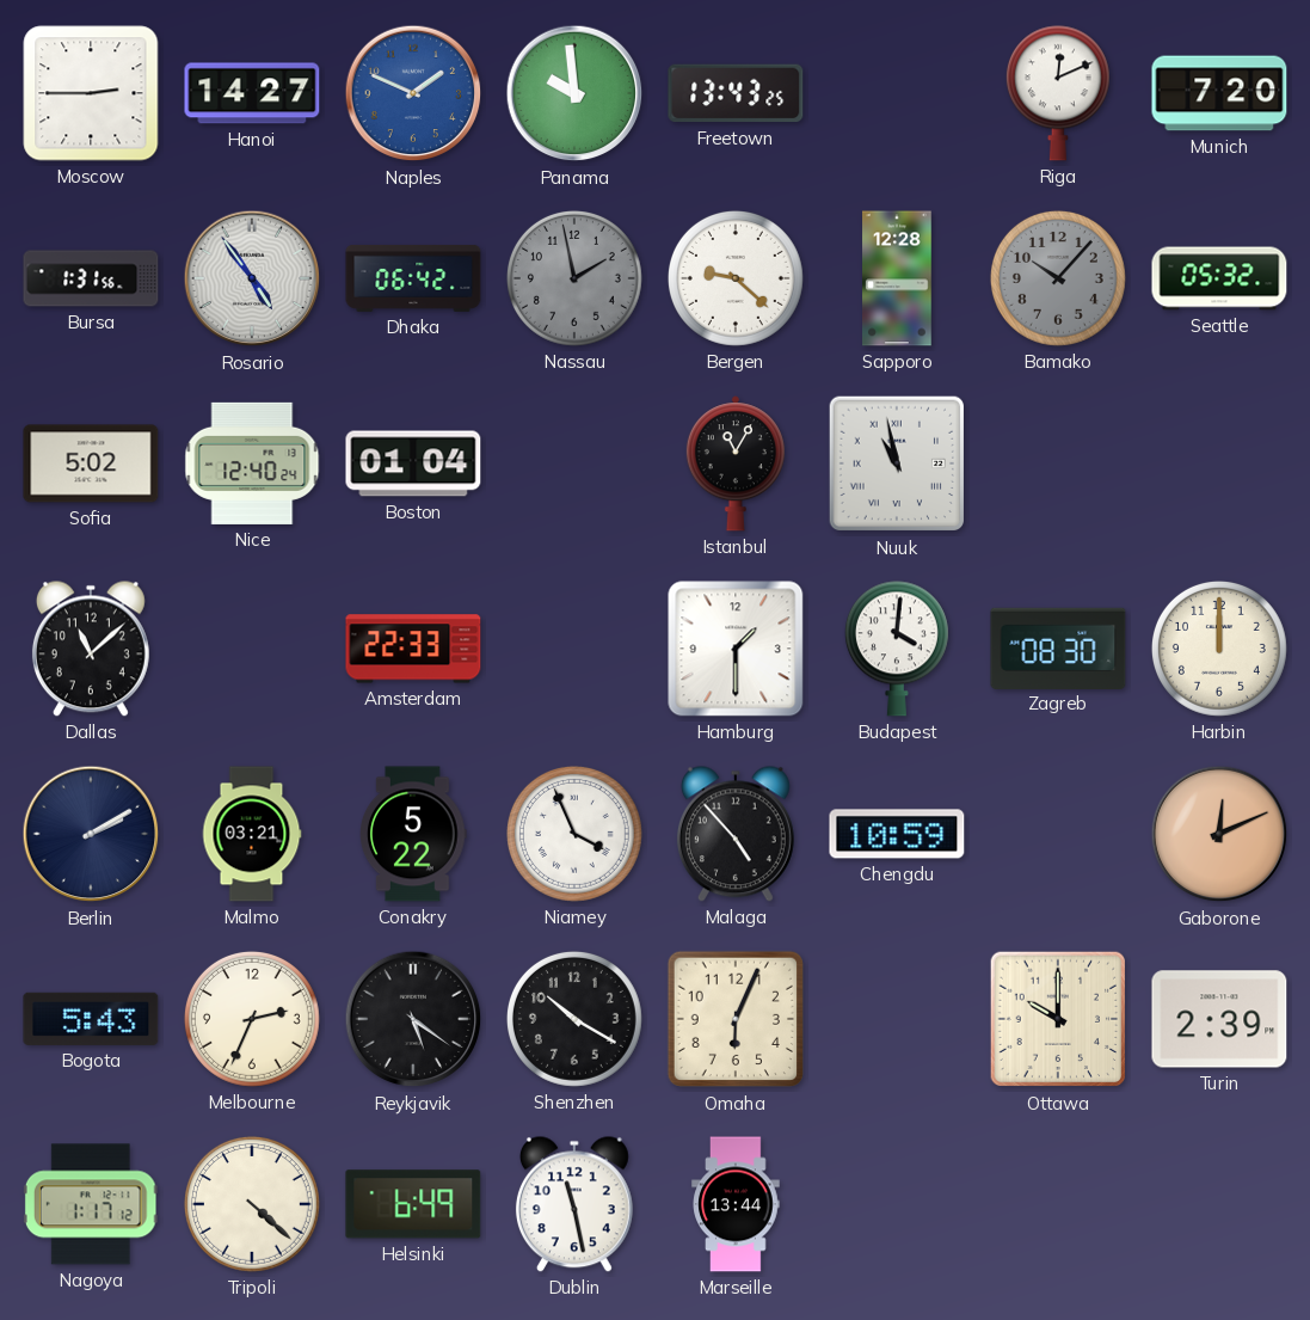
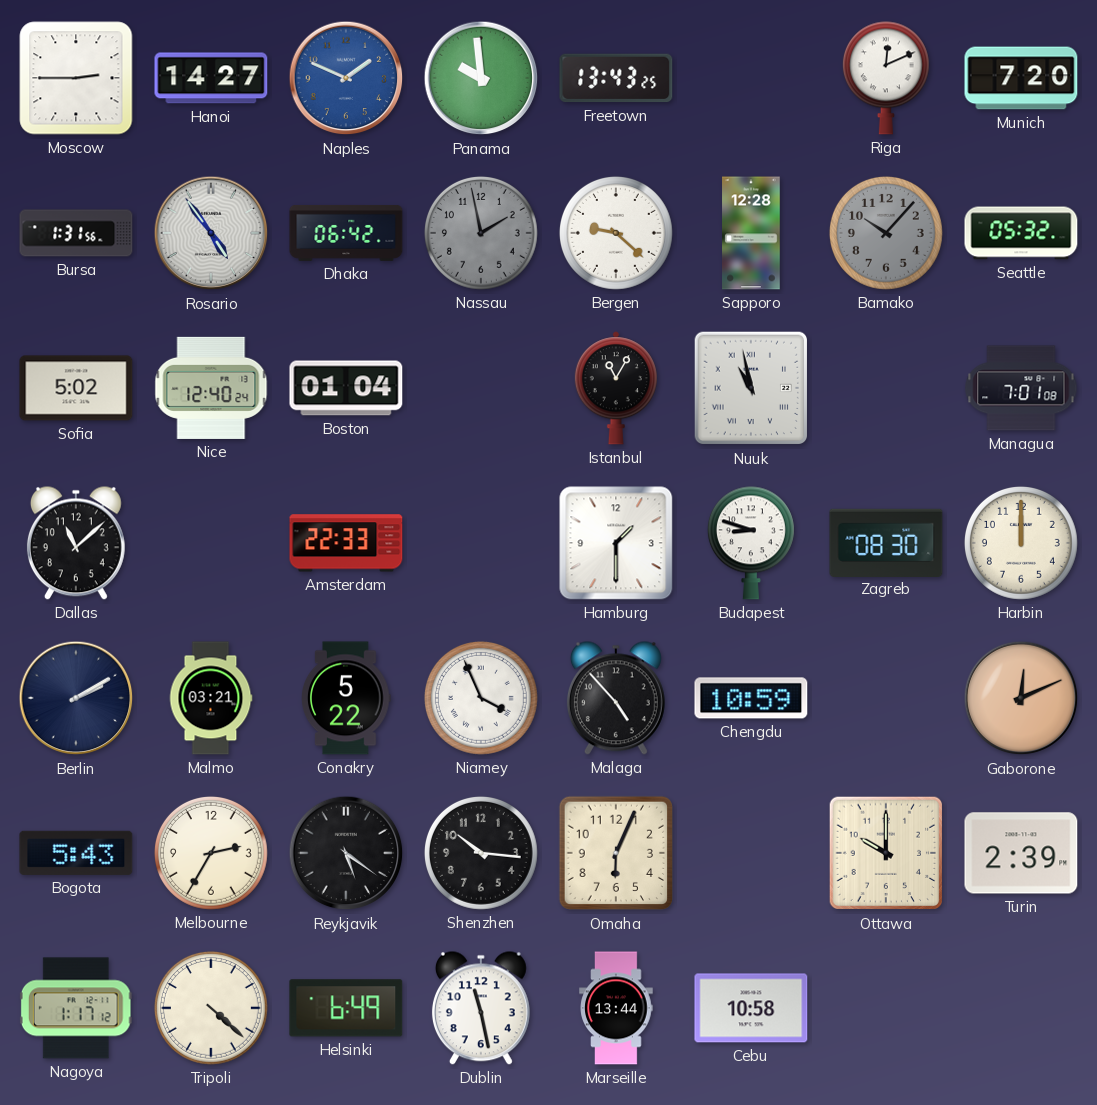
Managua: none -> 7:01
Budapest: 4:01 -> 8:48
Melbourne: 2:34 -> 2:35
Shenzhen: 10:20 -> 10:16
Cebu: none -> 10:58
